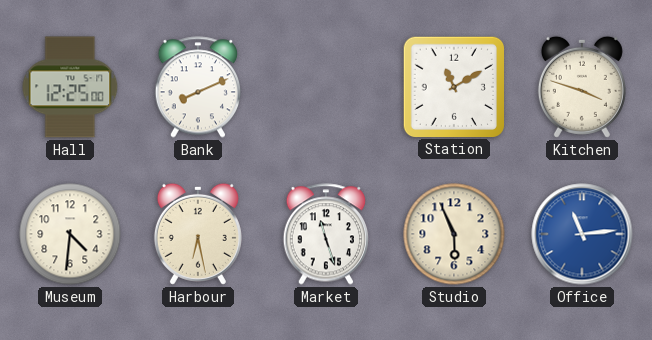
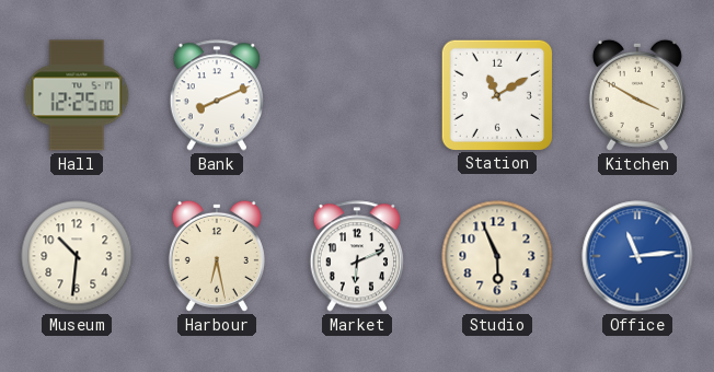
Kitchen: 3:48 -> 3:50
Museum: 4:31 -> 10:31
Market: 11:27 -> 6:11
